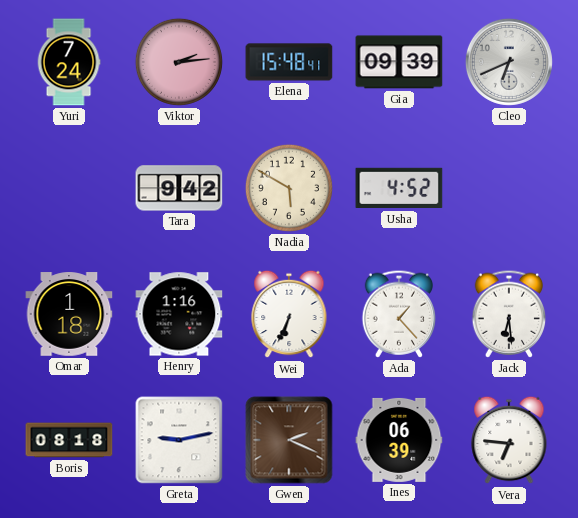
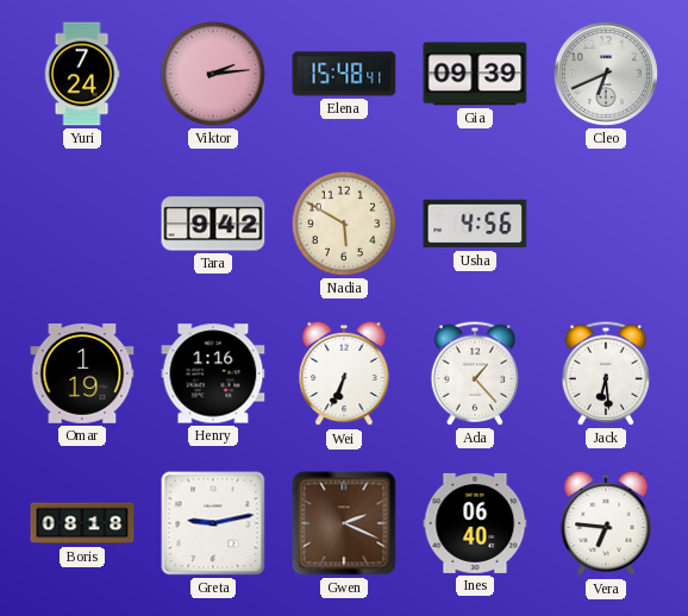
Usha: 4:52 -> 4:56
Omar: 1:18 -> 1:19
Ines: 06:39 -> 06:40
